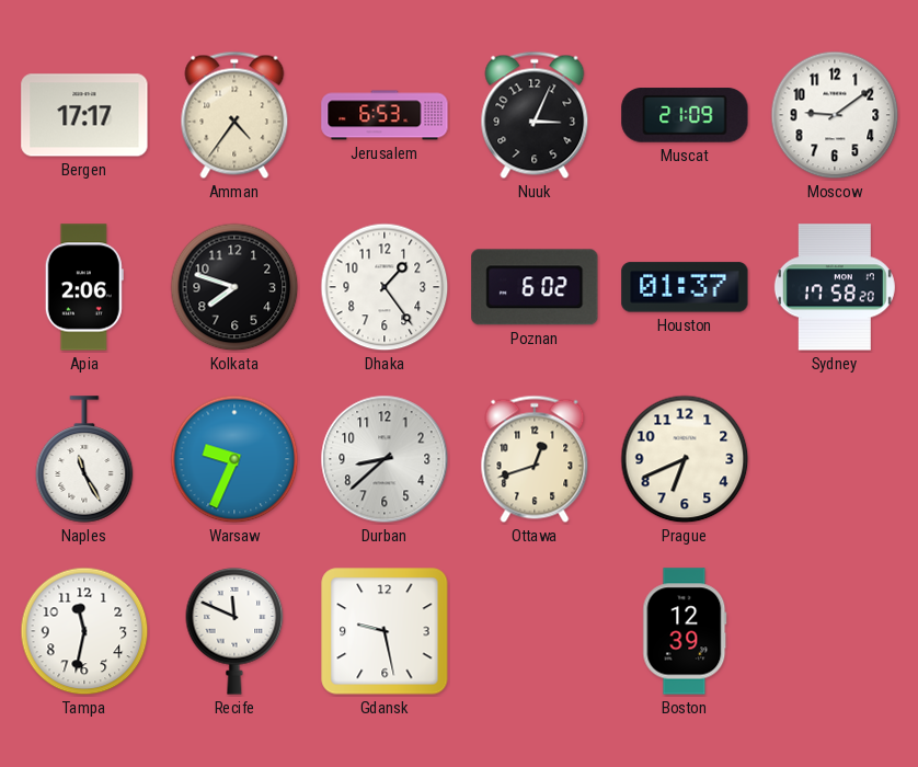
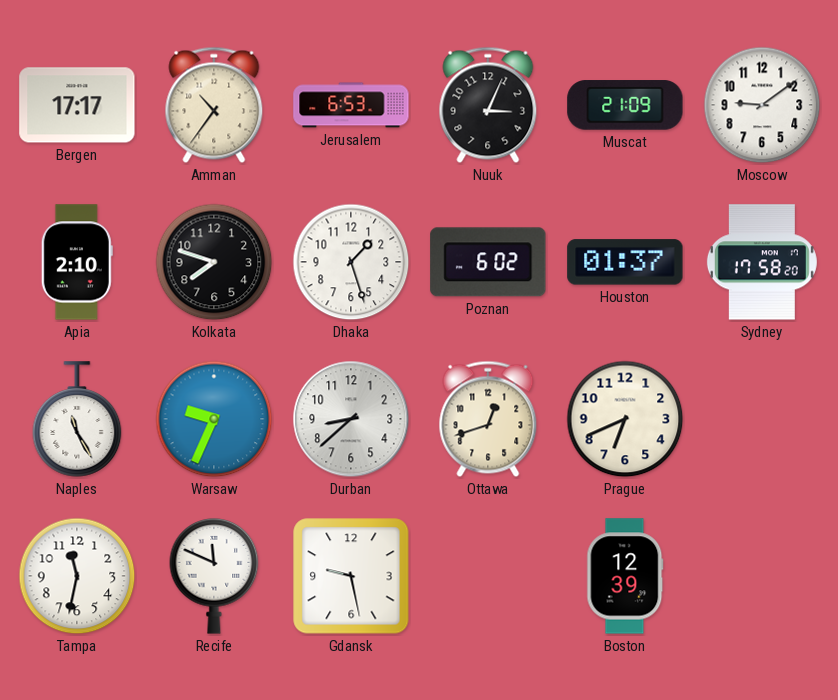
Amman: 4:36 -> 10:36
Apia: 2:06 -> 2:10
Dhaka: 1:24 -> 1:27
